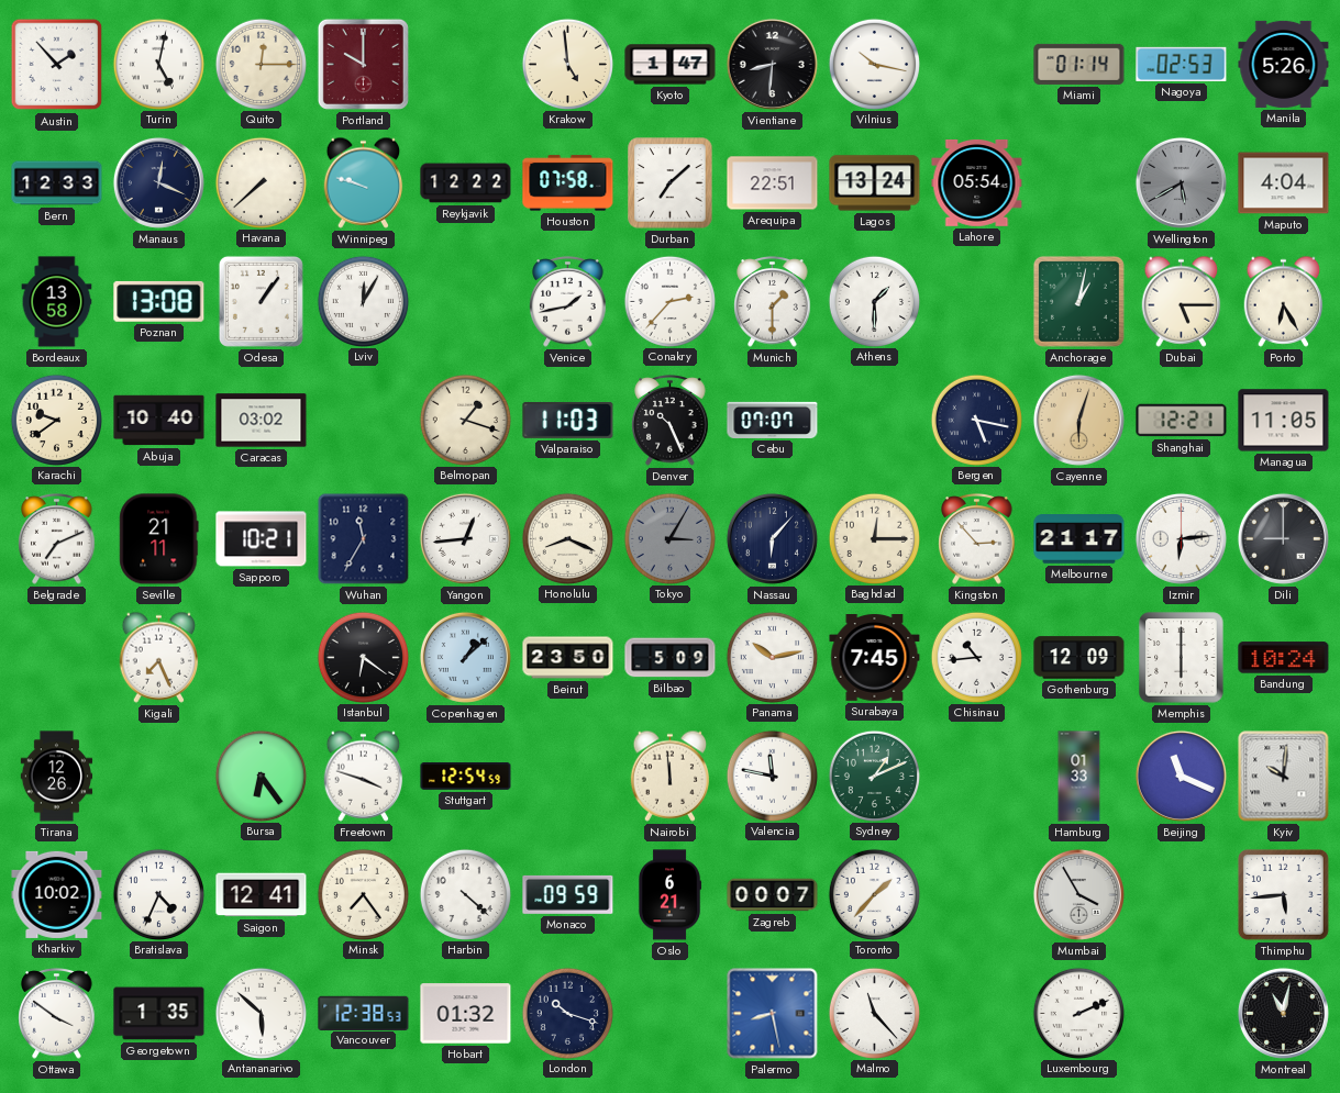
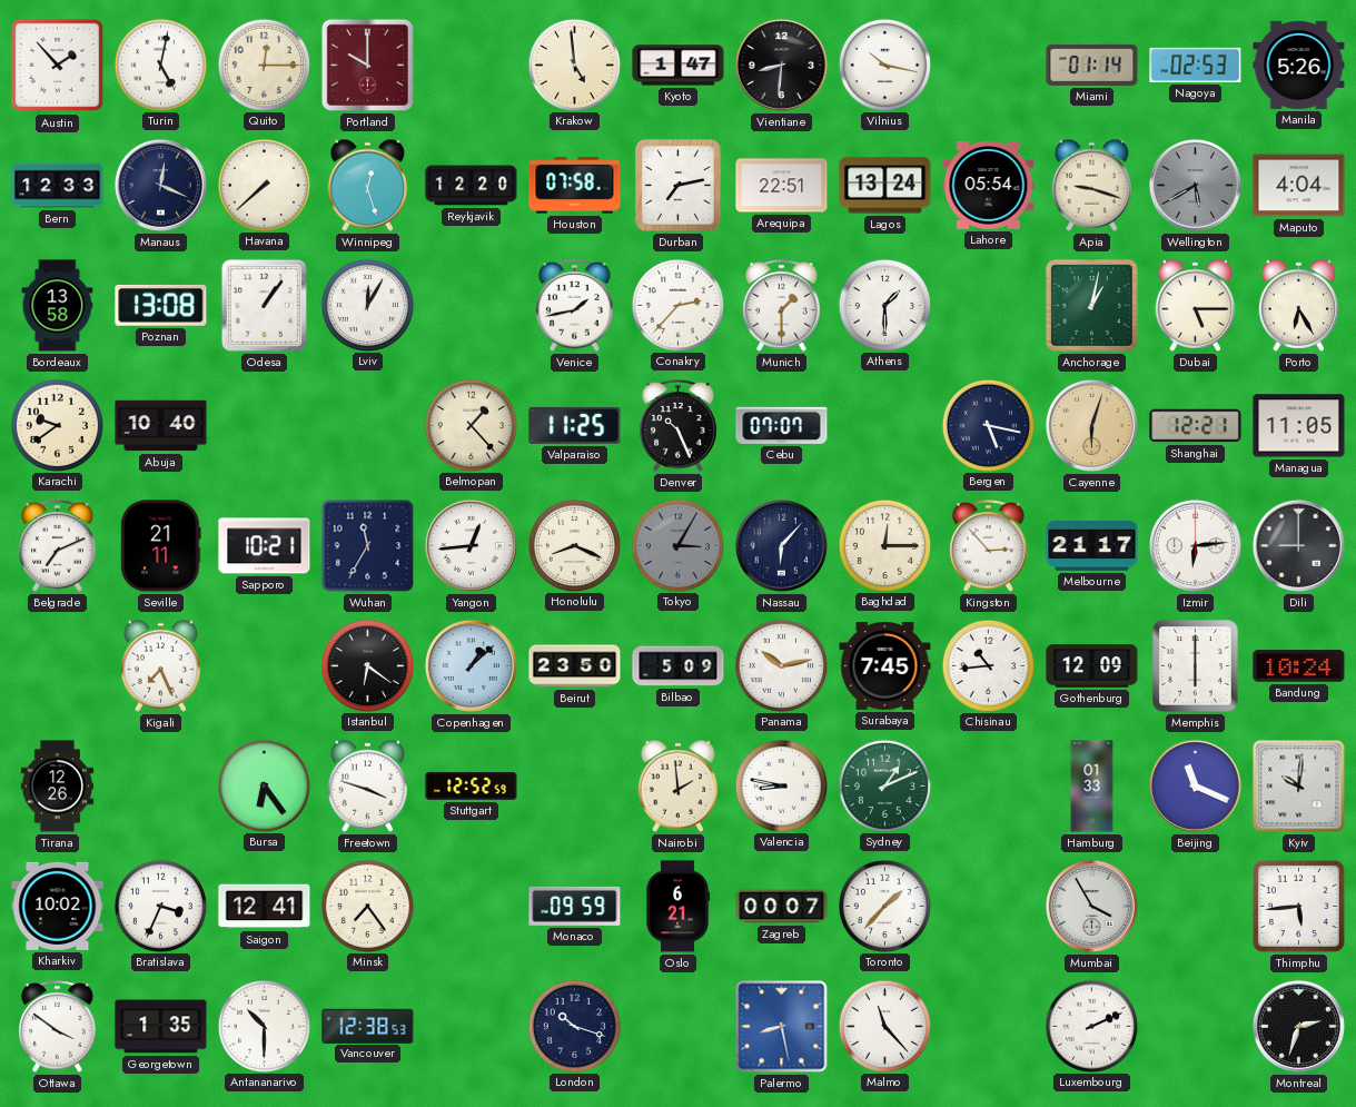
Winnipeg: 9:48 -> 12:27
Reykjavik: 12:22 -> 12:20
Durban: 7:08 -> 7:13
Apia: none -> 9:18
Caracas: 03:02 -> none
Belmopan: 1:18 -> 1:23
Valparaiso: 11:03 -> 11:25
Stuttgart: 12:54 -> 12:52
Nairobi: 11:59 -> 1:59
Valencia: 11:47 -> 8:47
Bratislava: 4:34 -> 3:34
Harbin: 4:22 -> none
Antananarivo: 5:52 -> 10:30
Hobart: 01:32 -> none
Montreal: 11:02 -> 2:33
